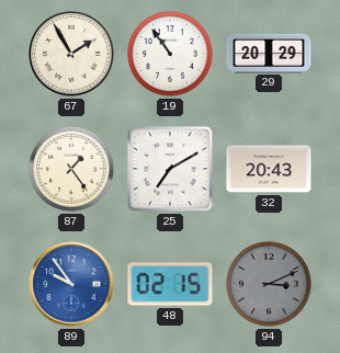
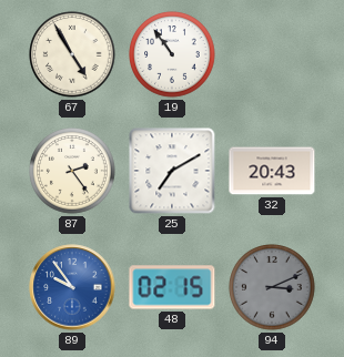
67: 1:55 -> 4:55
29: 20:29 -> none
87: 1:24 -> 2:24
